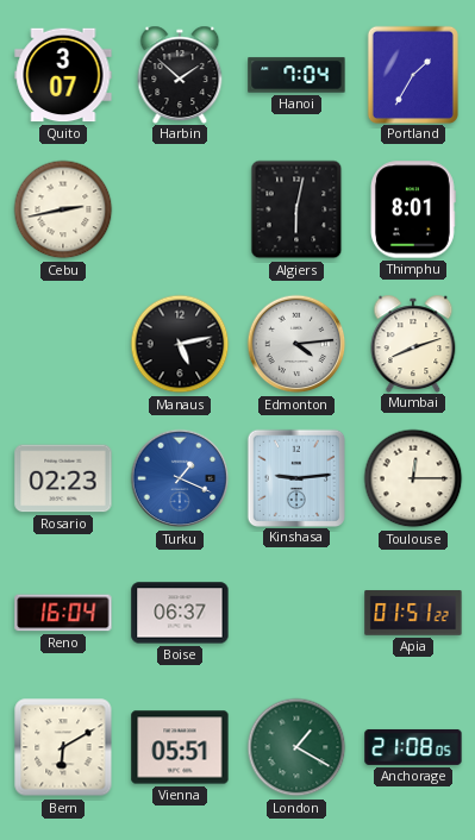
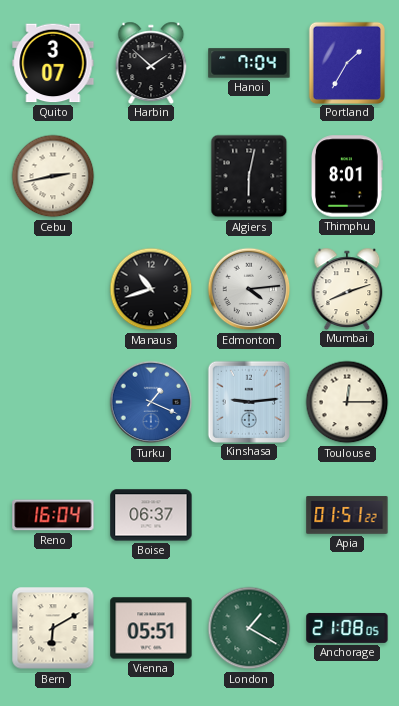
Manaus: 5:13 -> 10:42
Rosario: 02:23 -> none
